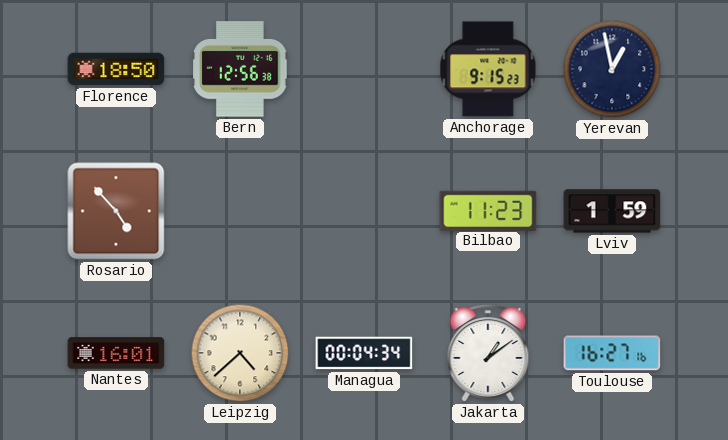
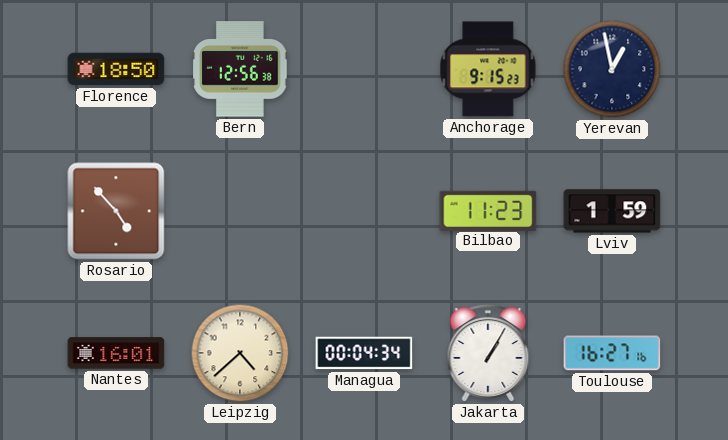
Jakarta: 1:09 -> 1:05
